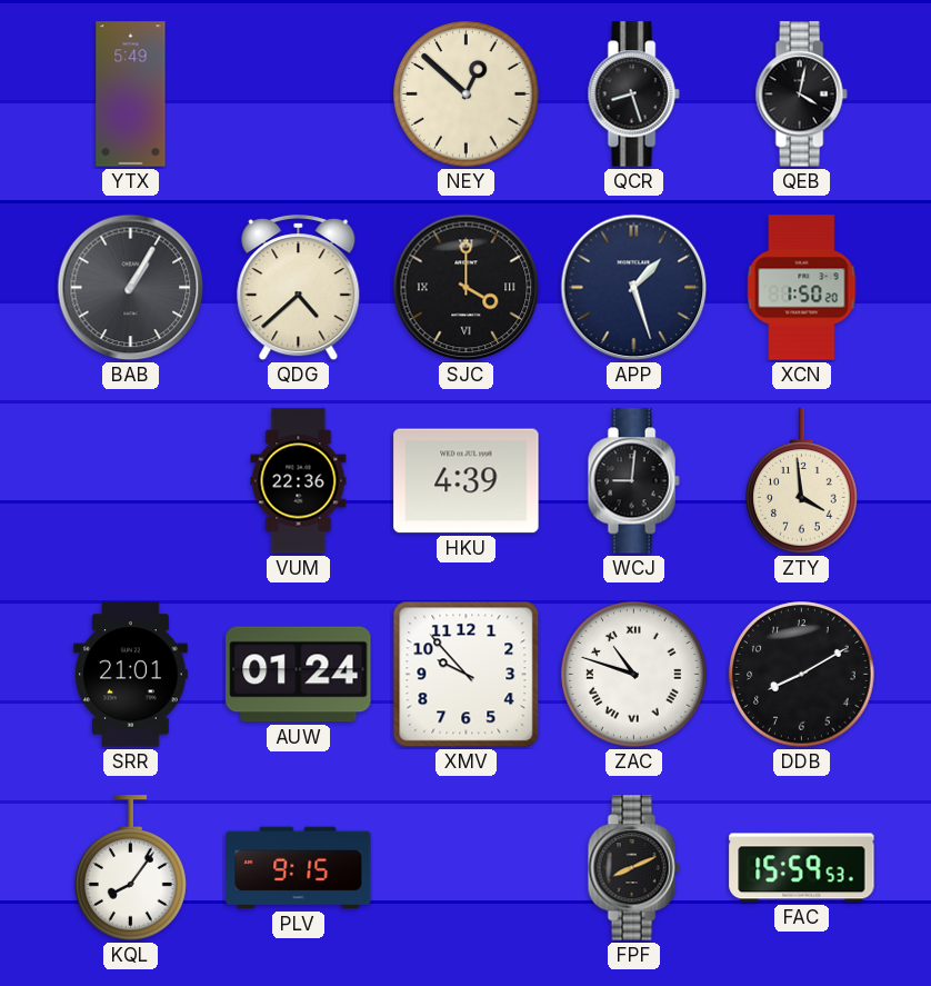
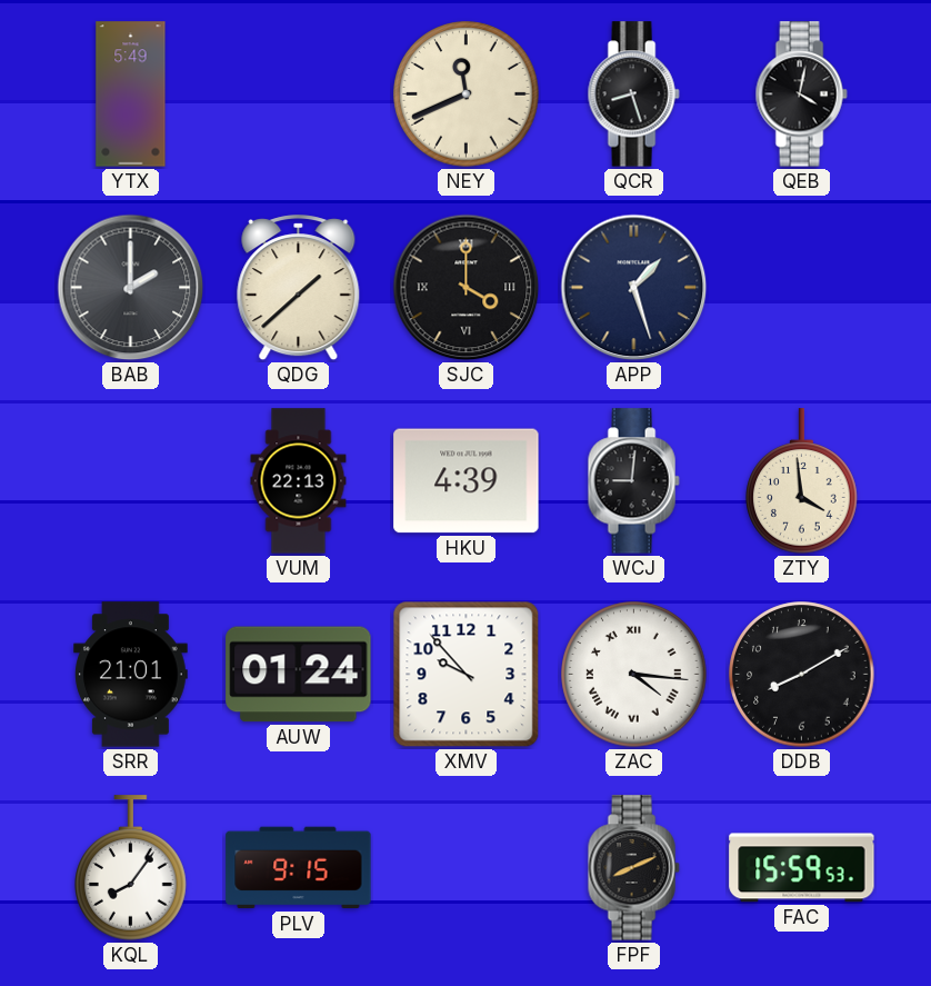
NEY: 12:52 -> 11:41
BAB: 1:05 -> 2:00
QDG: 4:38 -> 1:38
XCN: 1:50 -> none
VUM: 22:36 -> 22:13
ZAC: 10:48 -> 4:16
